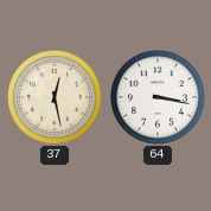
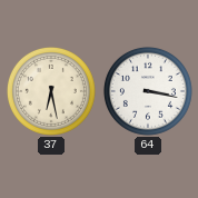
37: 12:28 -> 6:28
